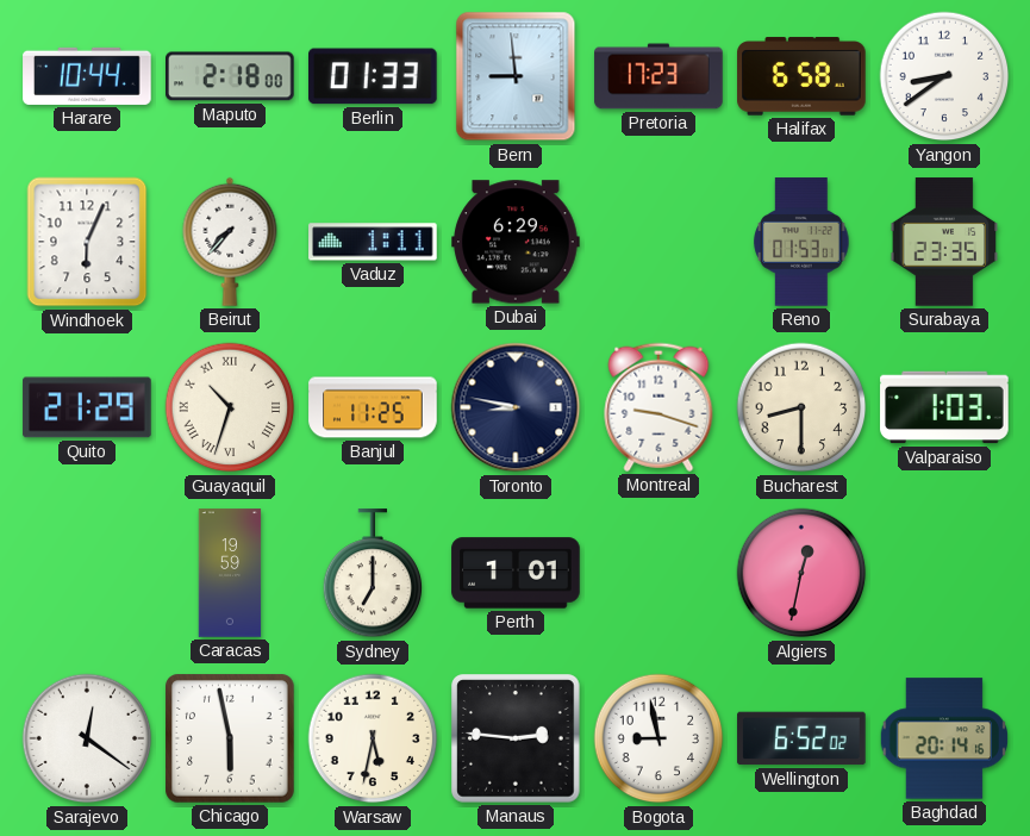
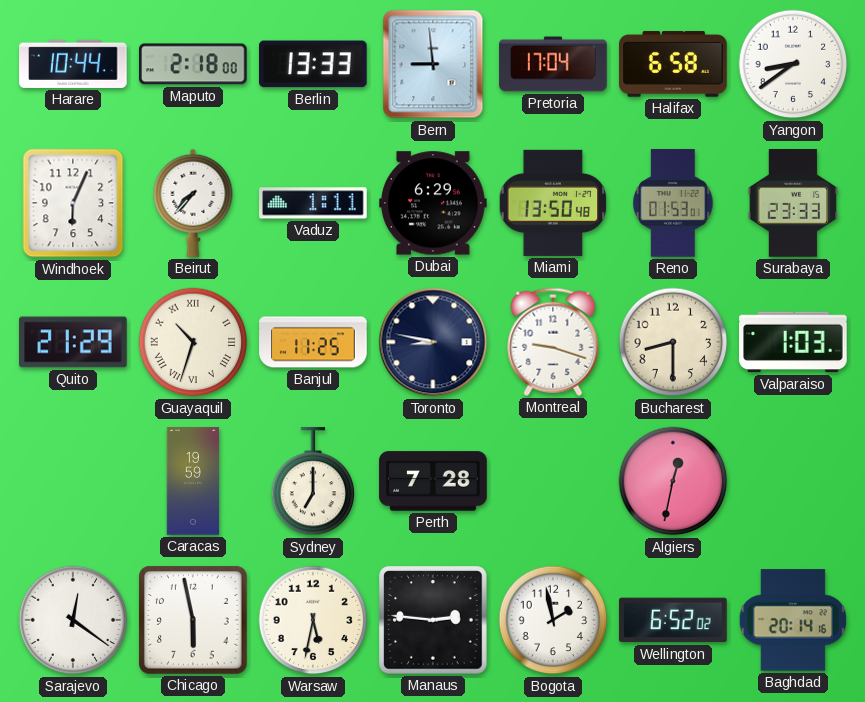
Berlin: 01:33 -> 13:33
Pretoria: 17:23 -> 17:04
Miami: none -> 13:50
Surabaya: 23:35 -> 23:33
Perth: 1:01 -> 7:28
Bogota: 8:58 -> 1:58
